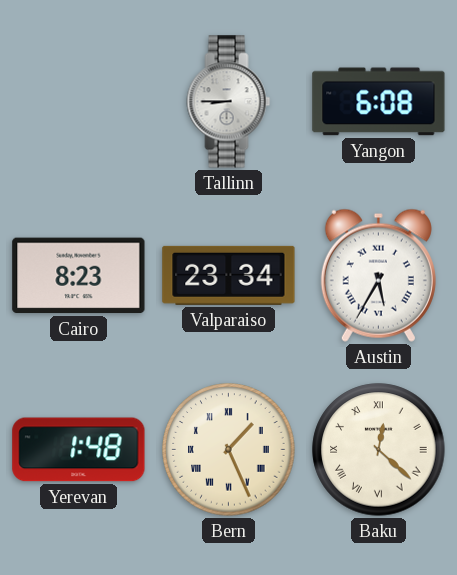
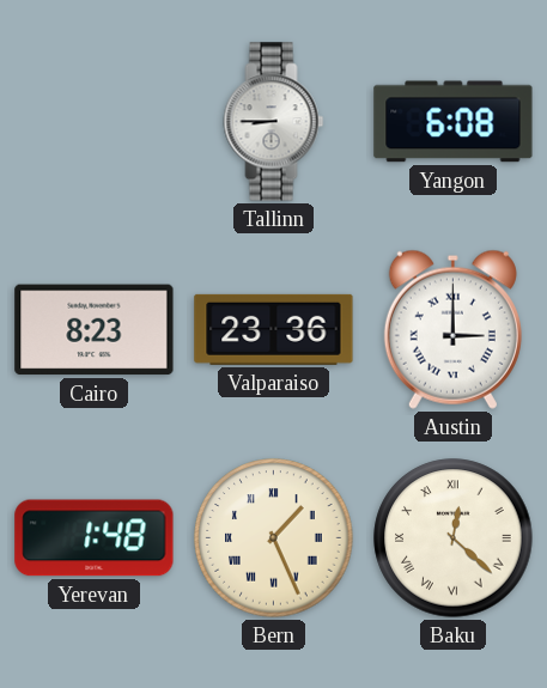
Valparaiso: 23:34 -> 23:36
Austin: 5:35 -> 3:00
